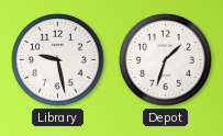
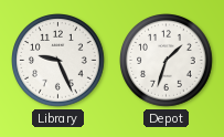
Library: 9:28 -> 9:26
